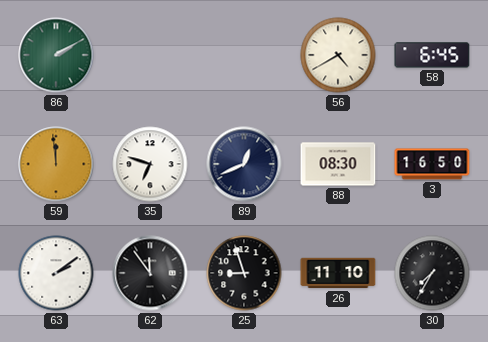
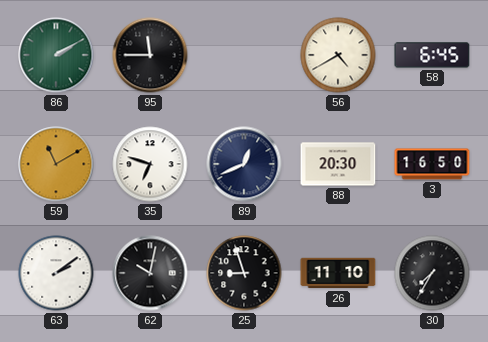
95: none -> 11:45
59: 11:59 -> 11:10
88: 08:30 -> 20:30
62: 11:54 -> 10:02
